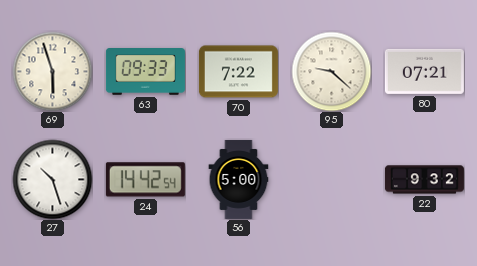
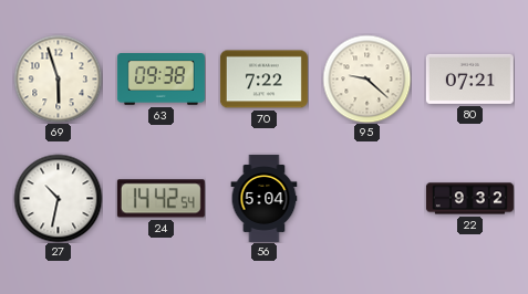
63: 09:33 -> 09:38
27: 10:27 -> 10:32
56: 5:00 -> 5:04
